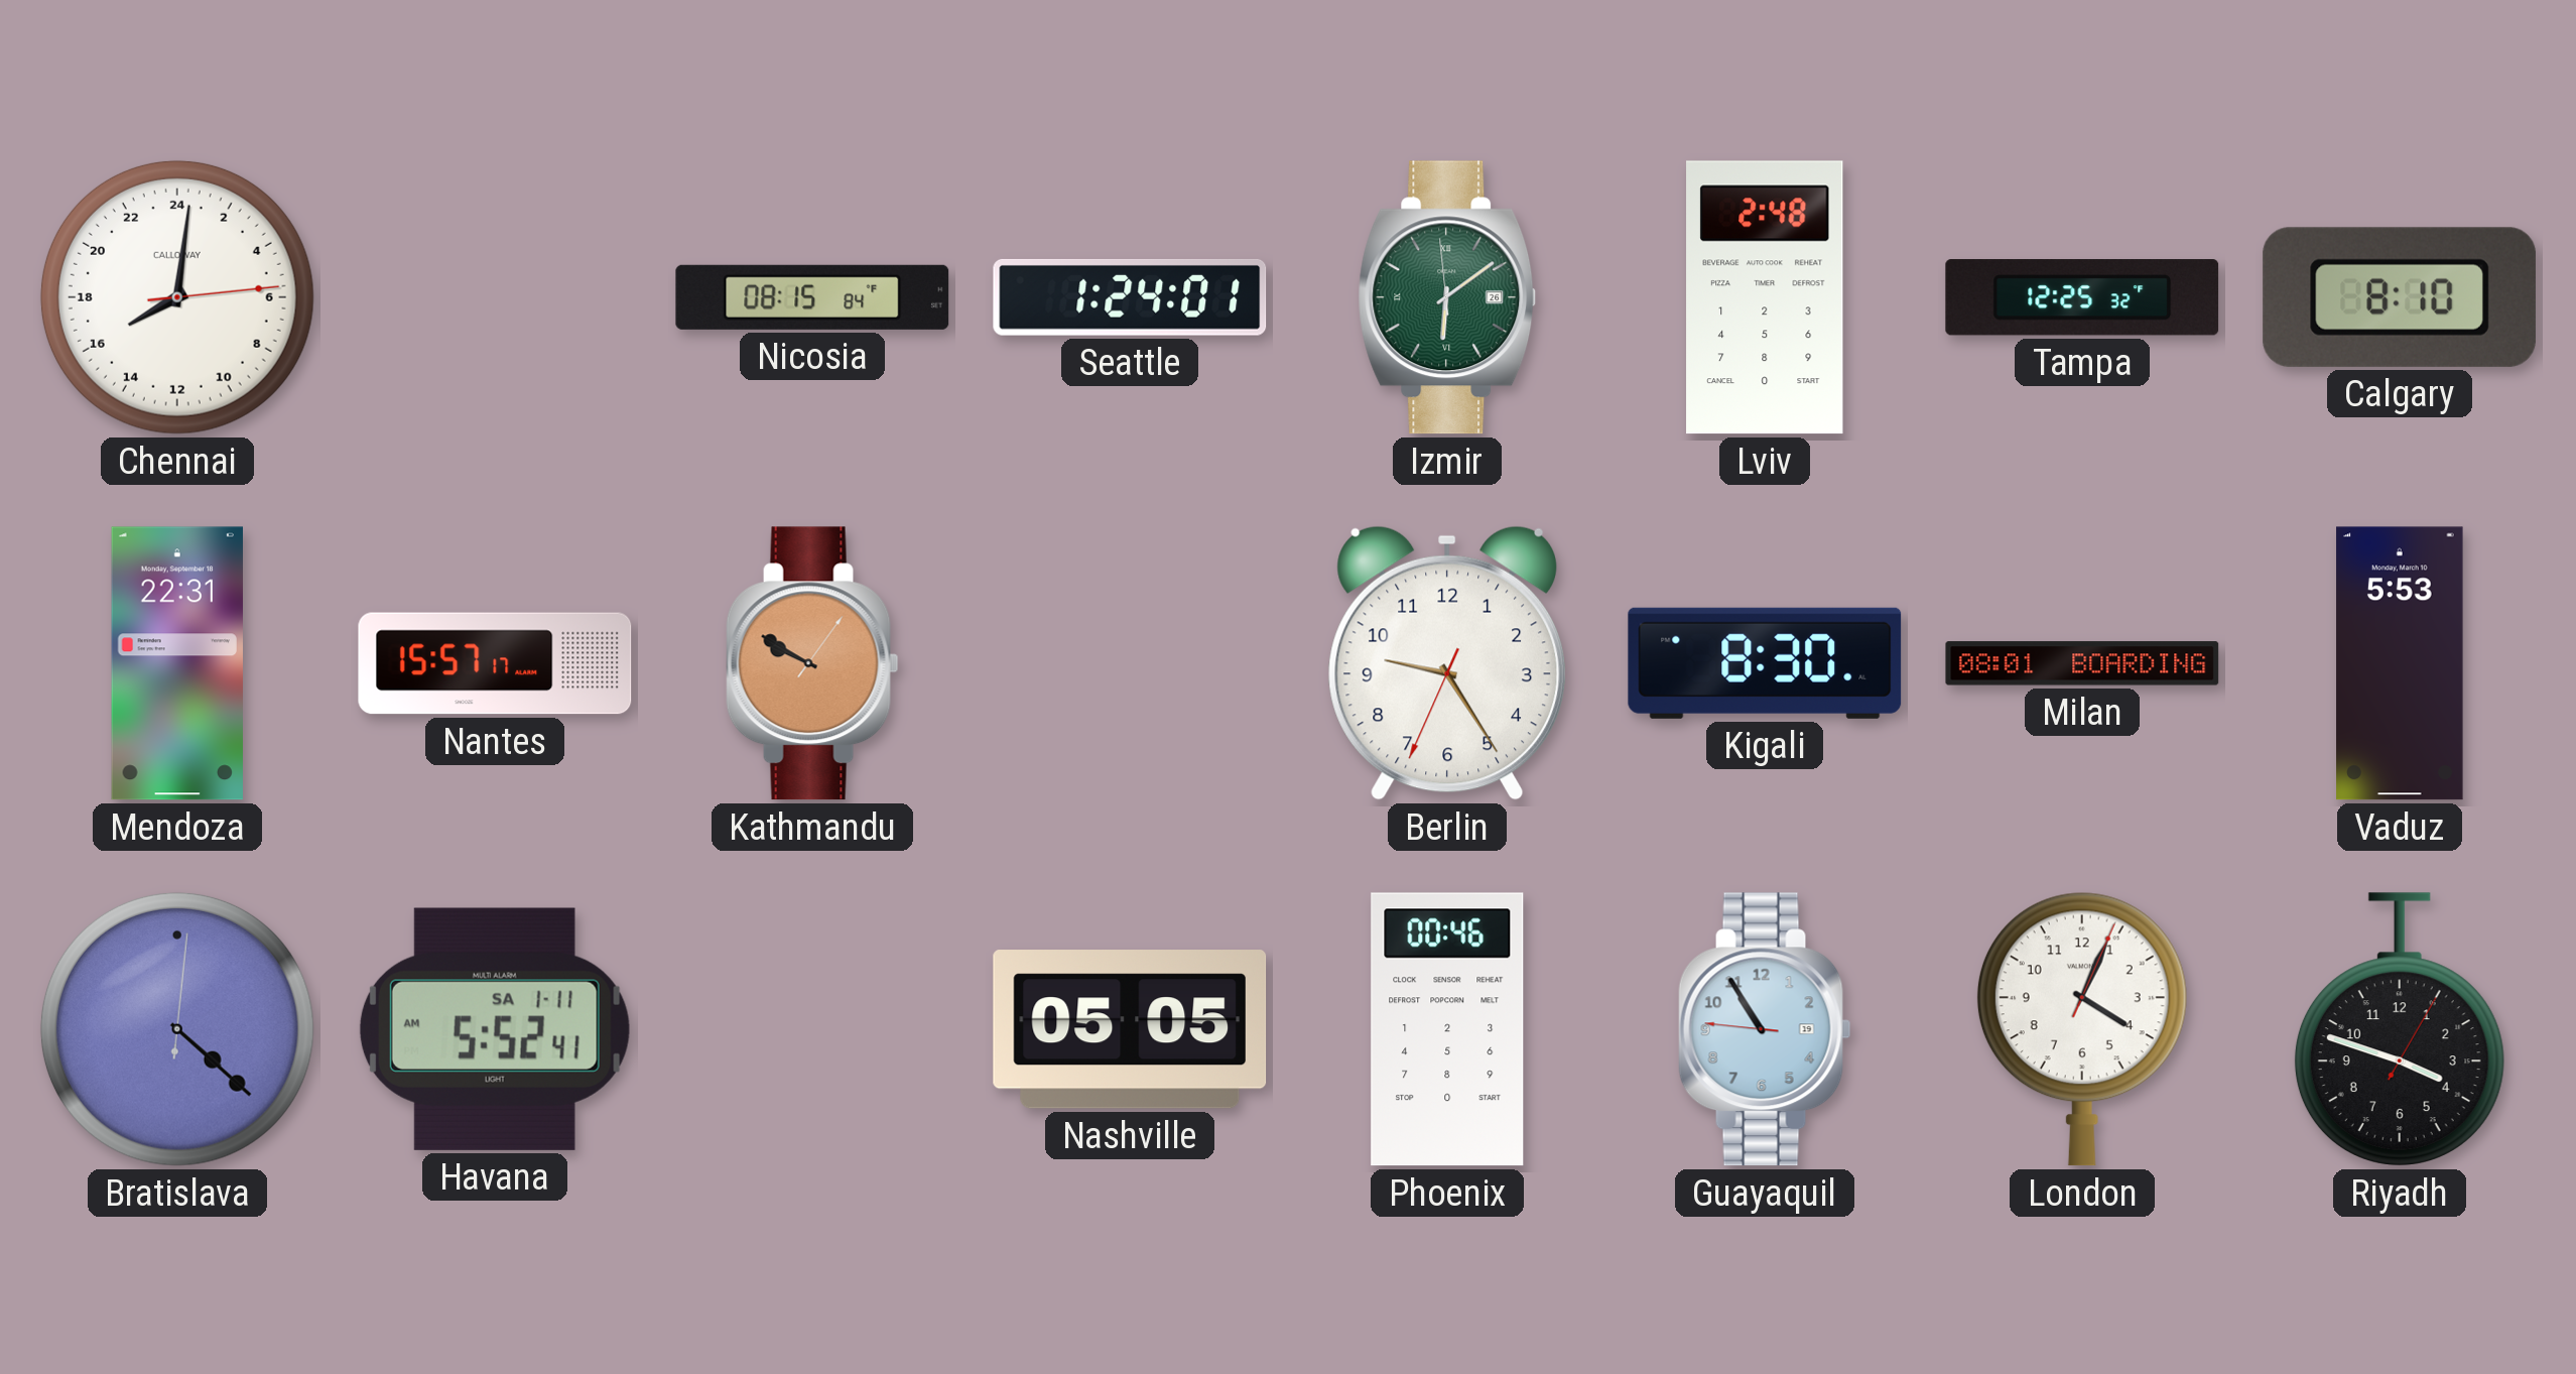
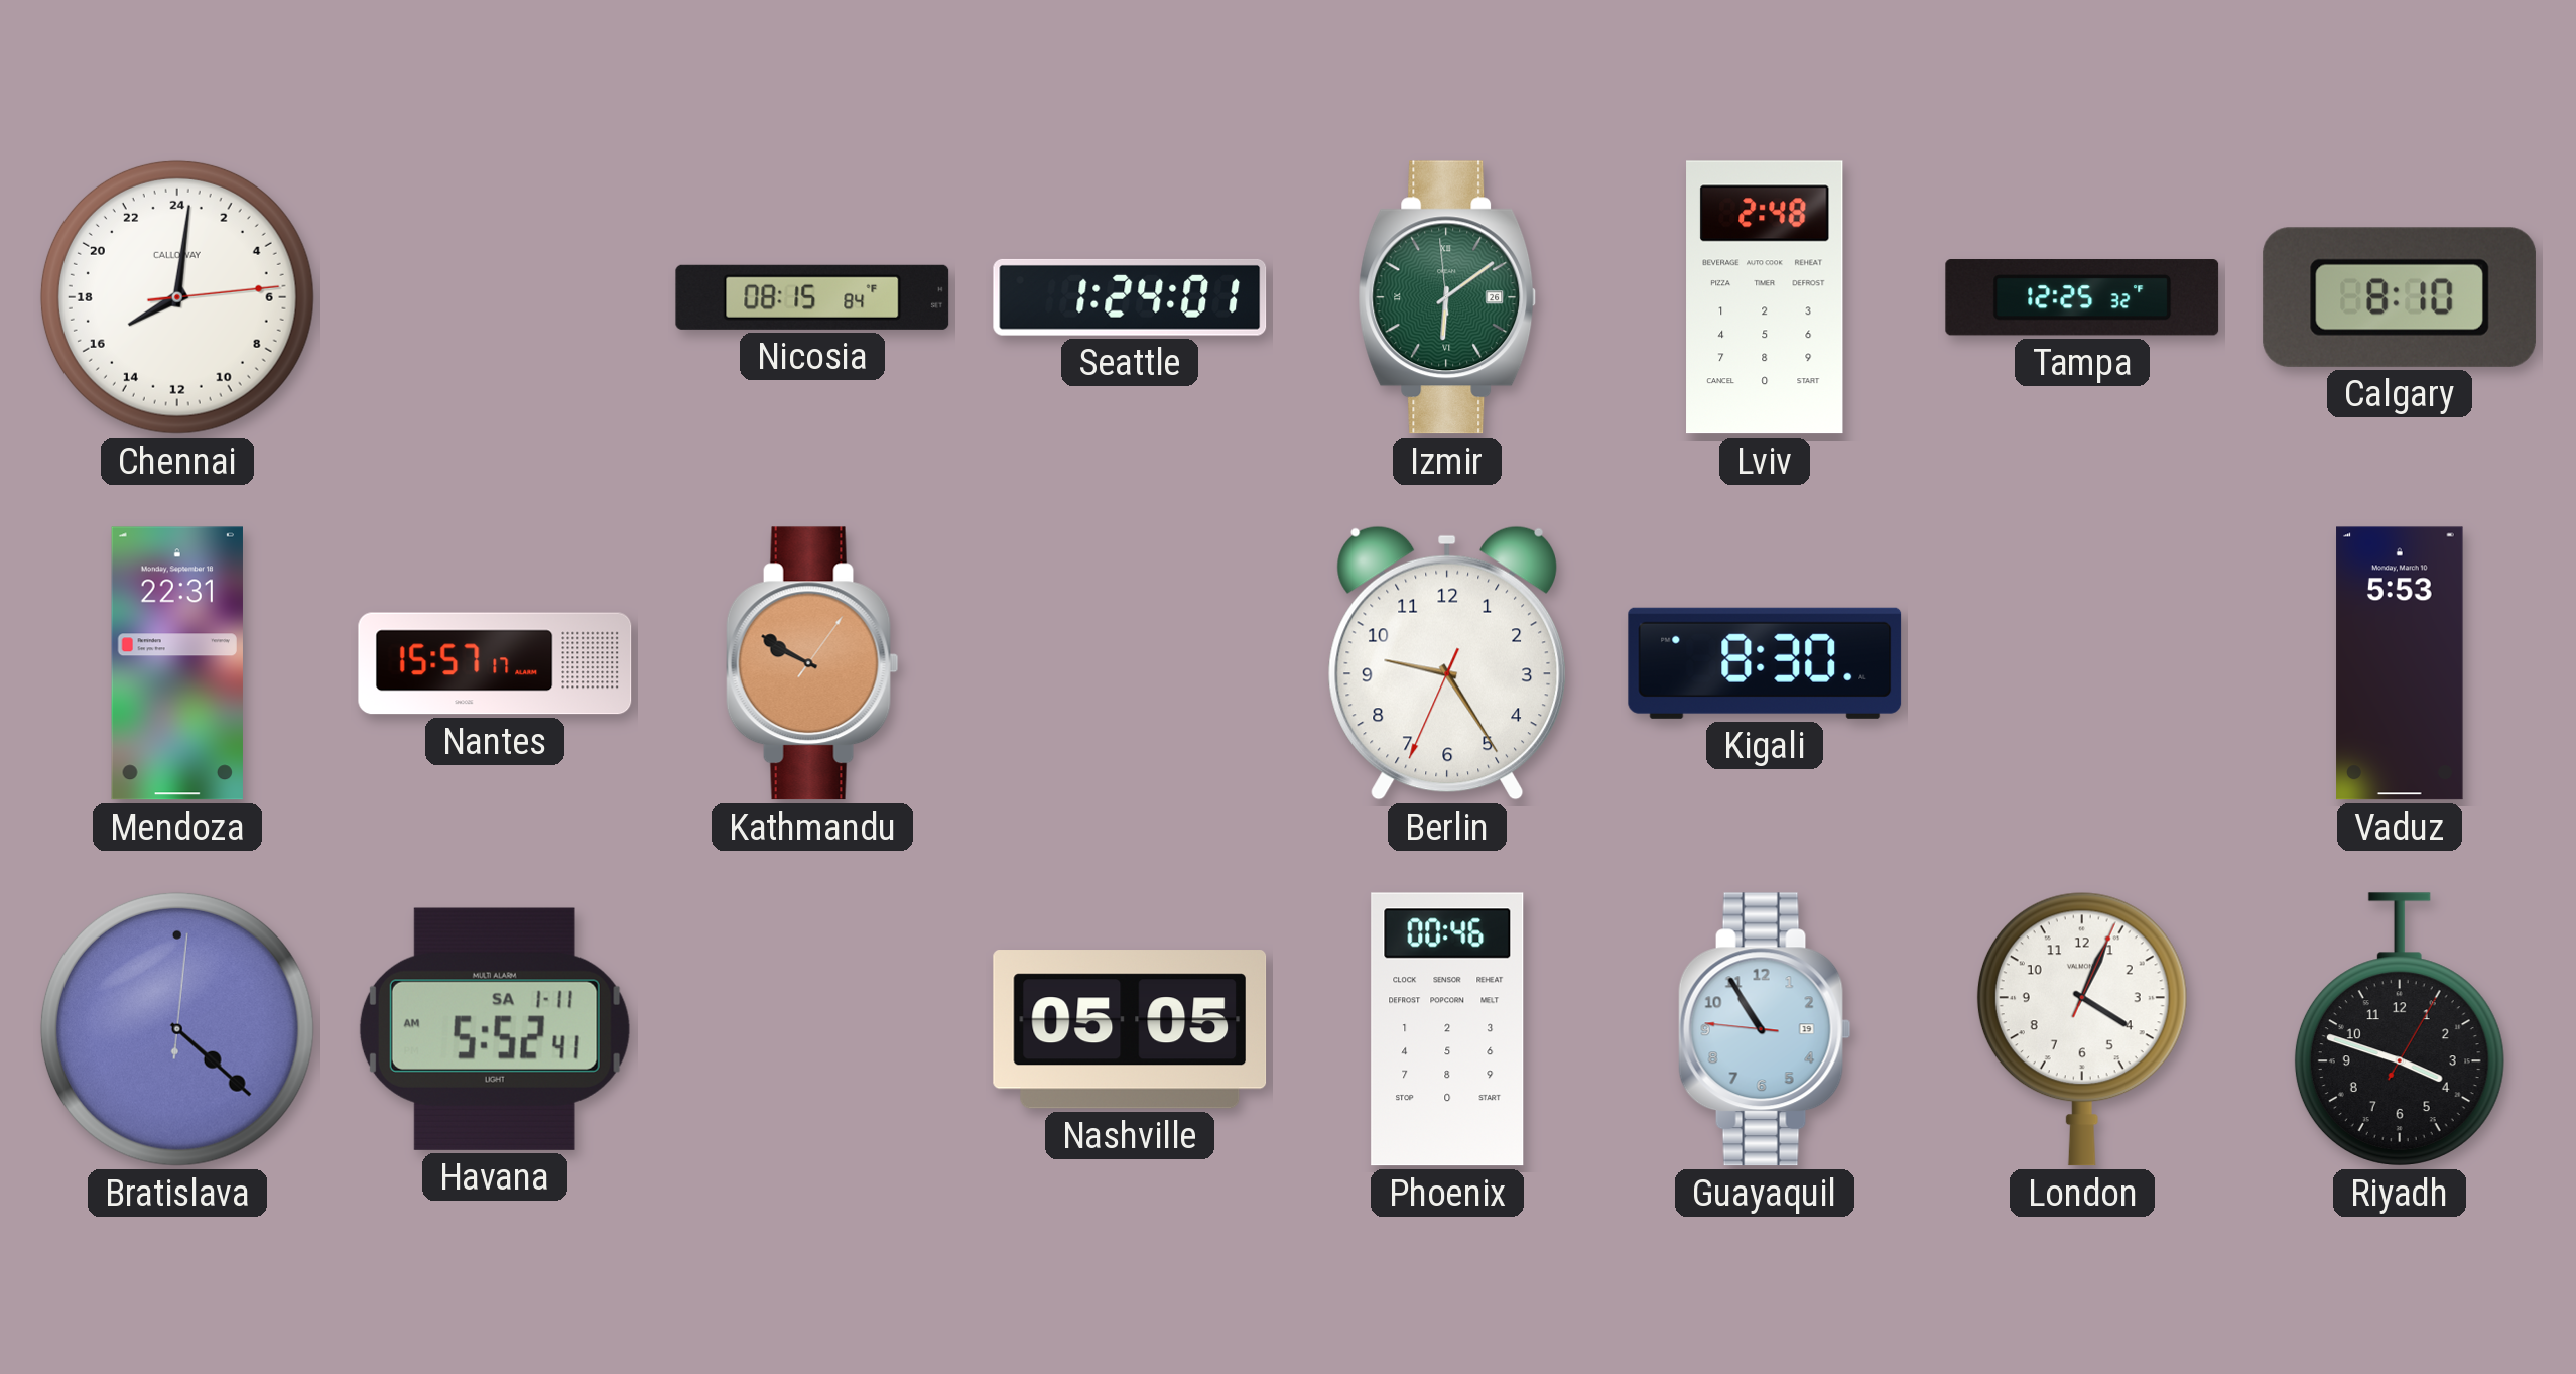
Milan: 08:01 -> none
